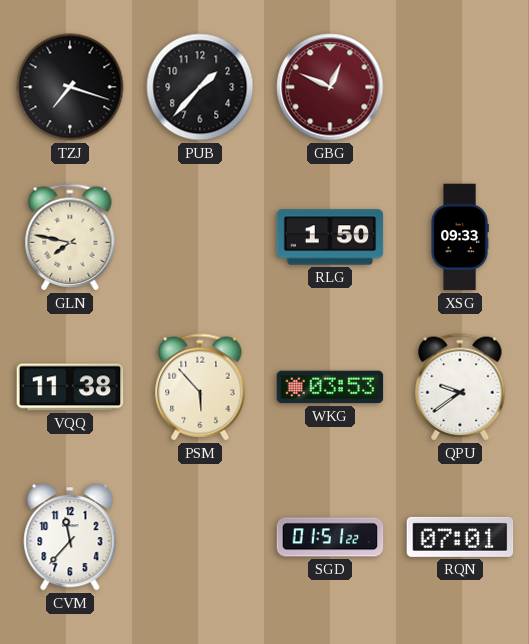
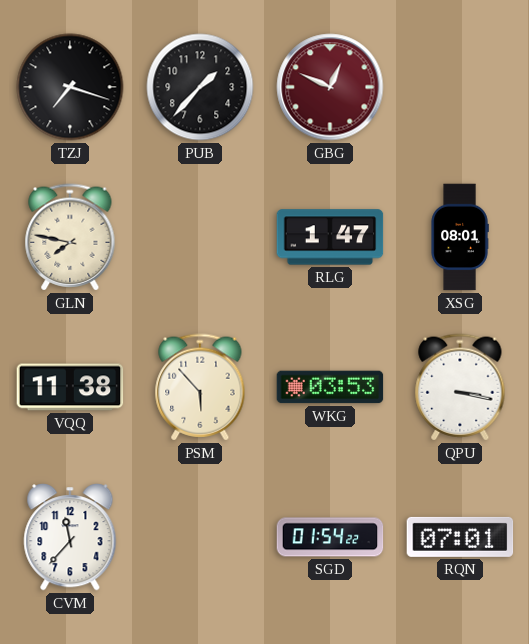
RLG: 1:50 -> 1:47
XSG: 09:33 -> 08:01
QPU: 9:39 -> 3:17
SGD: 01:51 -> 01:54
